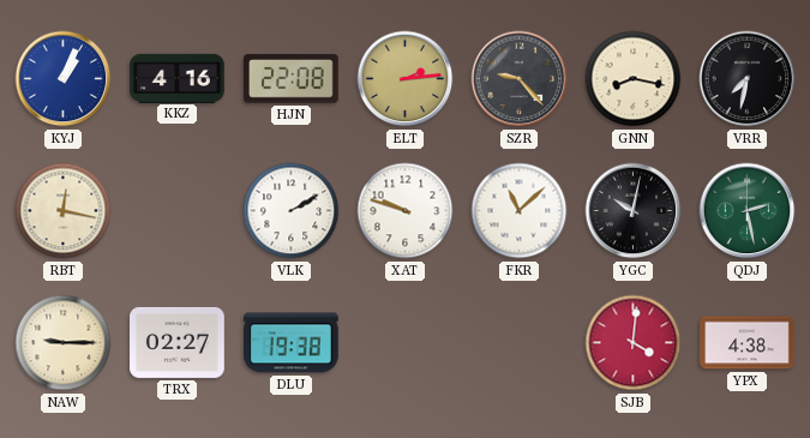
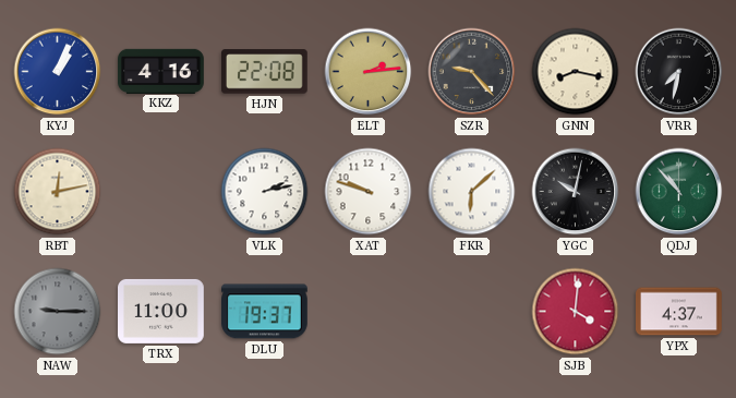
RBT: 12:17 -> 12:13
VLK: 2:10 -> 2:13
FKR: 11:08 -> 6:08
QDJ: 2:28 -> 10:53
NAW dial: cream -> grey
TRX: 02:27 -> 11:00
DLU: 19:38 -> 19:37
YPX: 4:38 -> 4:37
